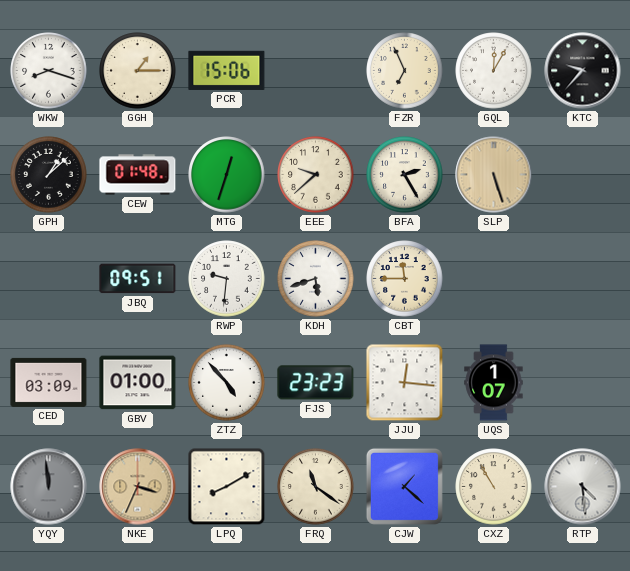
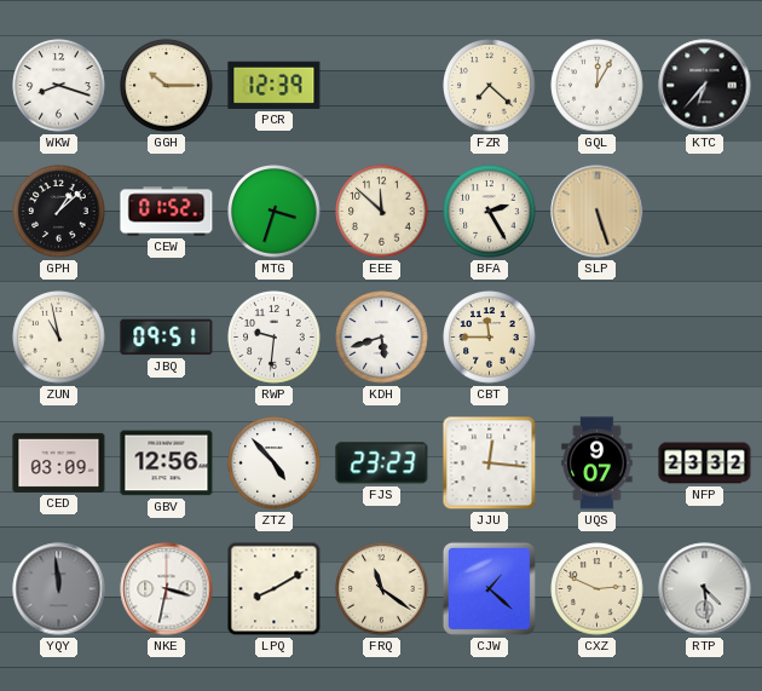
GGH: 1:15 -> 10:15
PCR: 15:06 -> 12:39
FZR: 6:56 -> 7:22
KTC: 9:37 -> 6:37
CEW: 01:48 -> 01:52
MTG: 12:33 -> 3:33
EEE: 9:38 -> 11:52
ZUN: none -> 10:58
GBV: 01:00 -> 12:56
UQS: 1:07 -> 9:07
NFP: none -> 23:32
NKE: 3:34 -> 3:32
NKE dial: champagne -> white
CXZ: 10:55 -> 2:49
